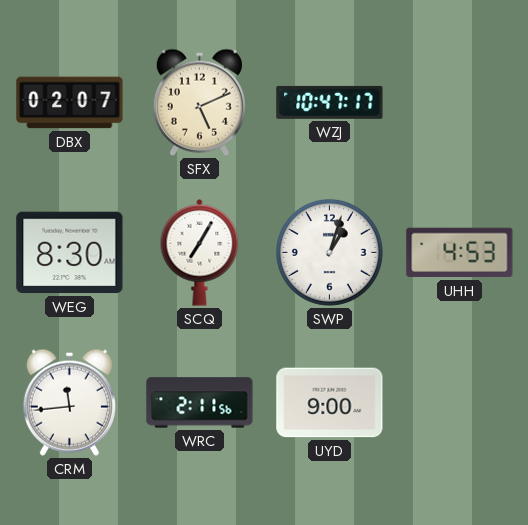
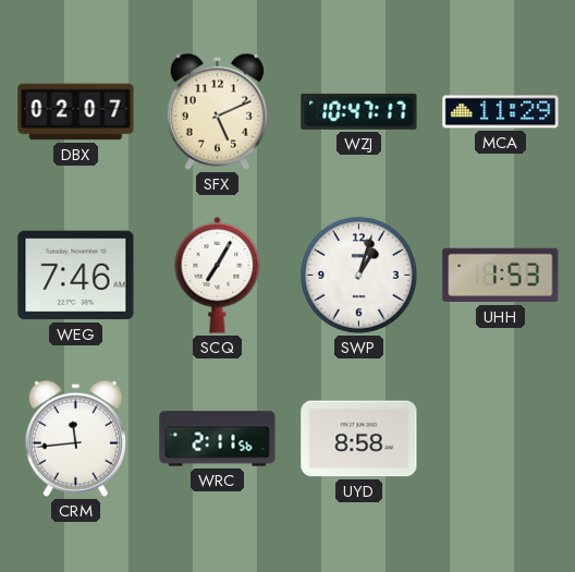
MCA: none -> 11:29
WEG: 8:30 -> 7:46
UHH: 4:53 -> 1:53
UYD: 9:00 -> 8:58
